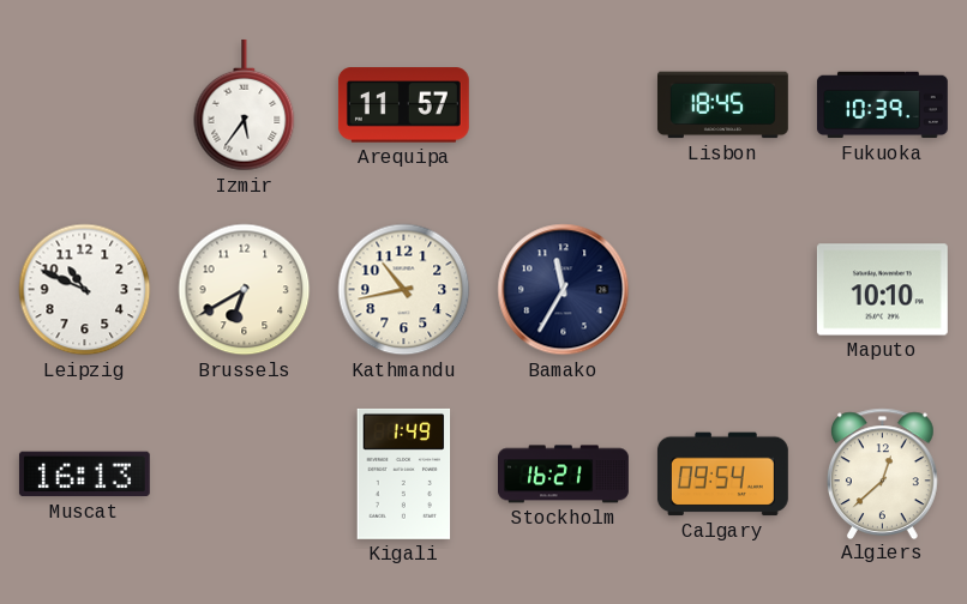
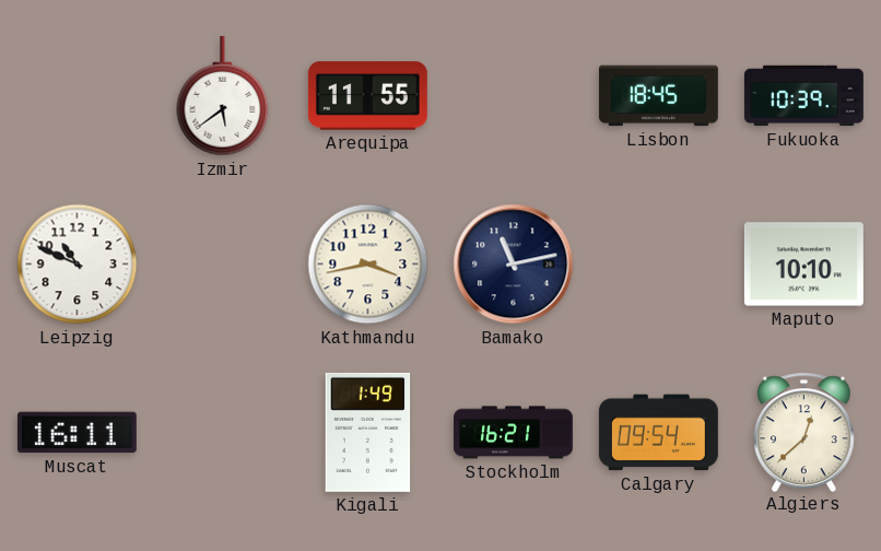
Izmir: 5:36 -> 5:39
Arequipa: 11:57 -> 11:55
Brussels: 6:40 -> none
Kathmandu: 10:43 -> 3:43
Bamako: 11:35 -> 11:13
Muscat: 16:13 -> 16:11
